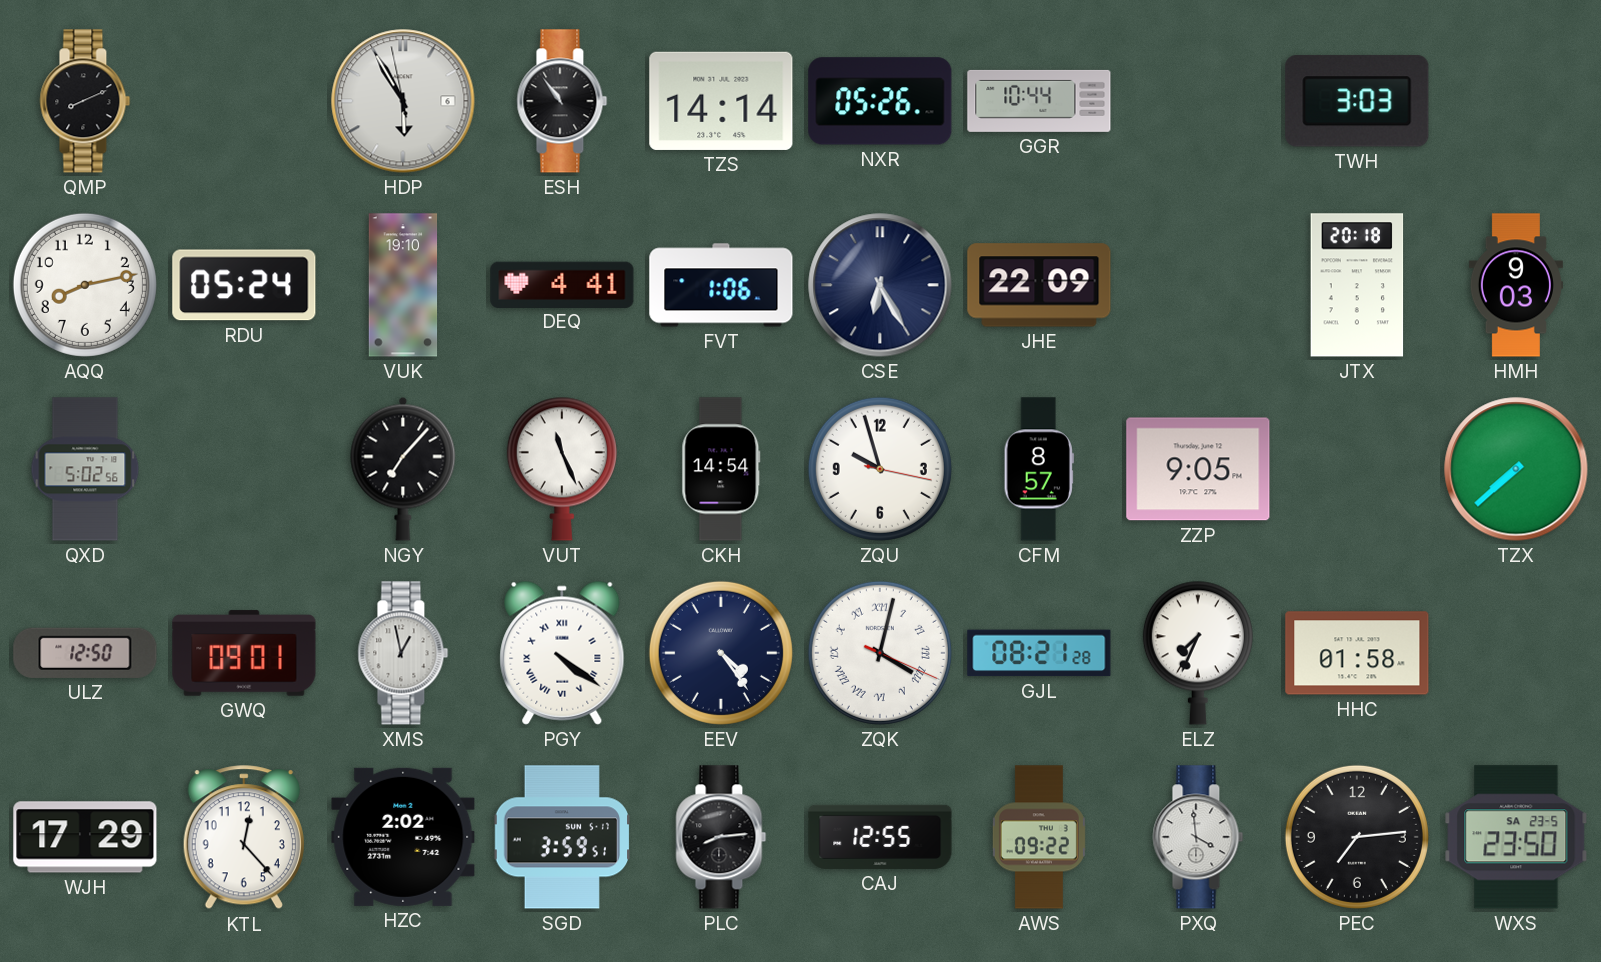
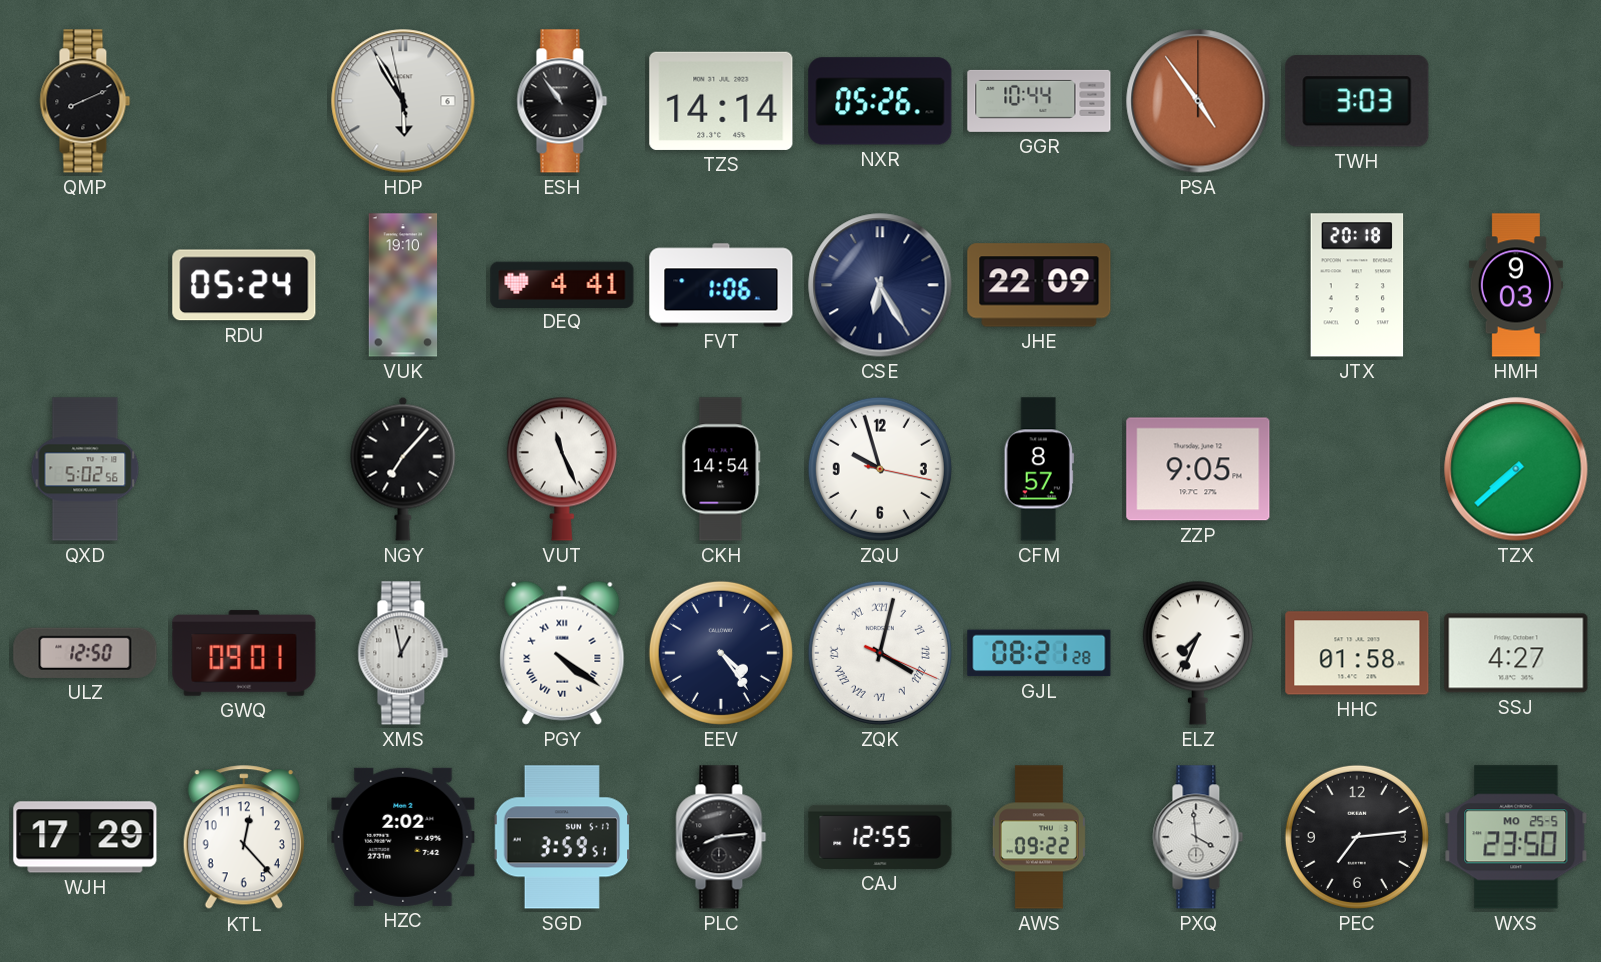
PSA: none -> 4:54
AQQ: 8:13 -> none
SSJ: none -> 4:27
WXS date: SA 23-5 -> MO 25-5
